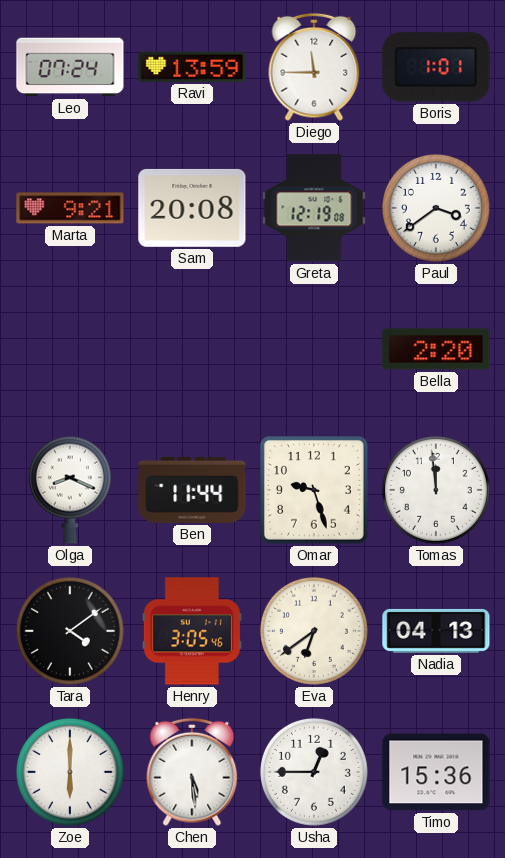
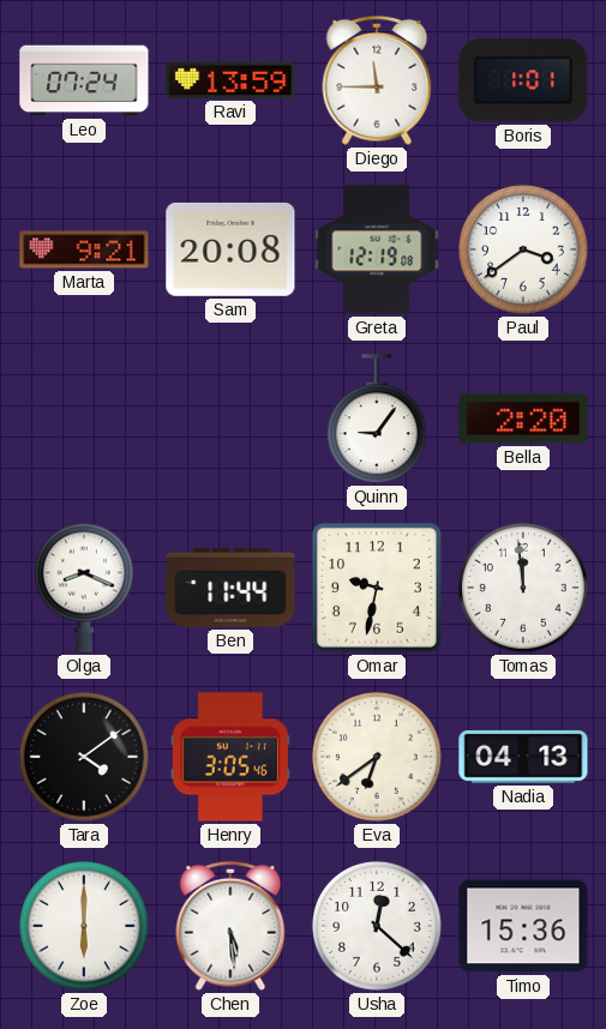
Quinn: none -> 9:06
Omar: 9:27 -> 9:32
Usha: 12:45 -> 12:22
